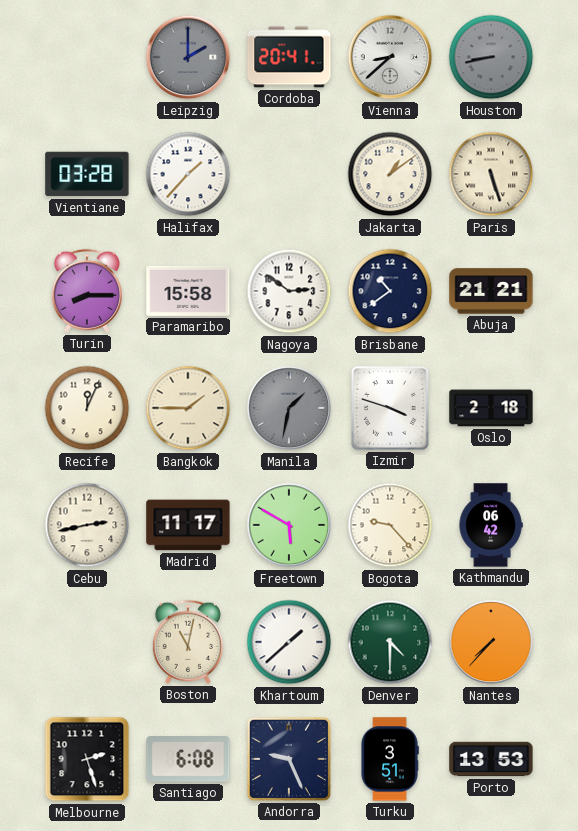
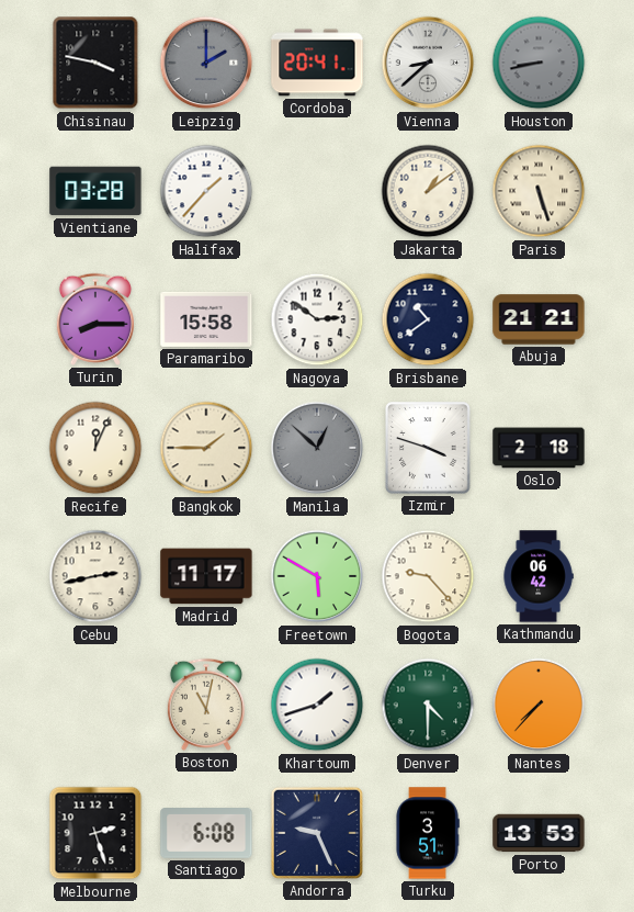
Chisinau: none -> 3:47
Manila: 1:32 -> 12:52
Khartoum: 1:38 -> 1:42
